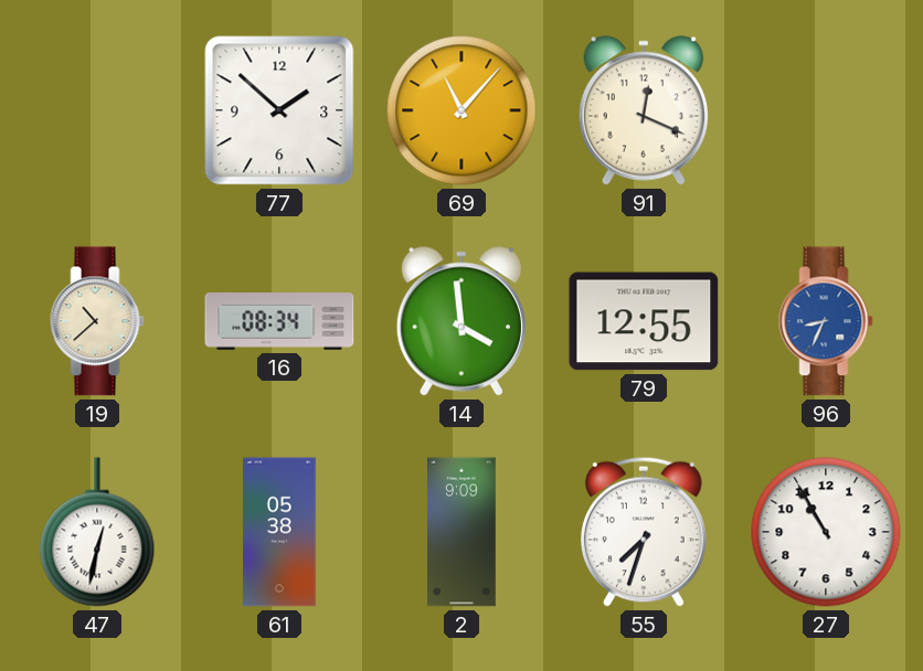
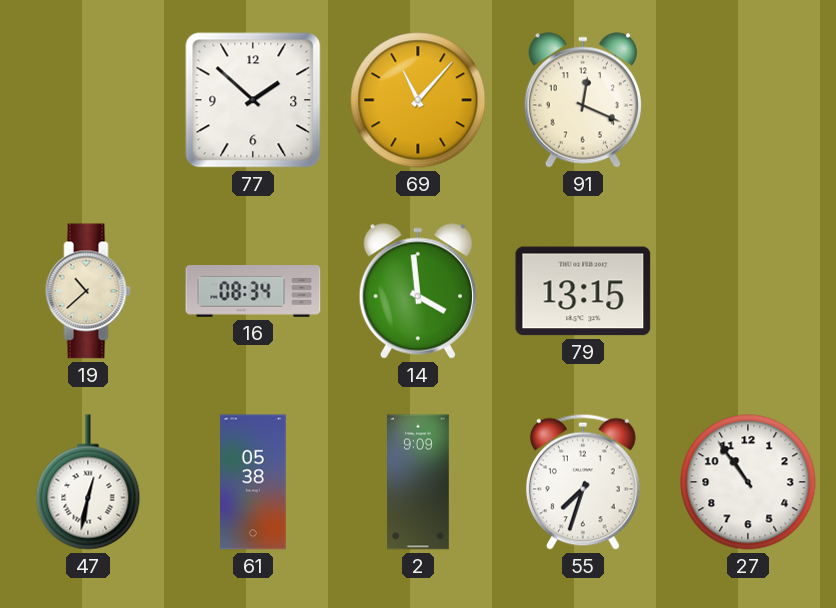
79: 12:55 -> 13:15
96: 8:34 -> none
27: 10:55 -> 10:54
